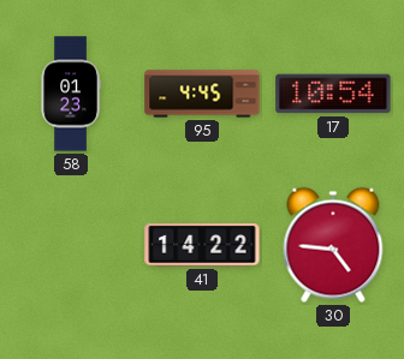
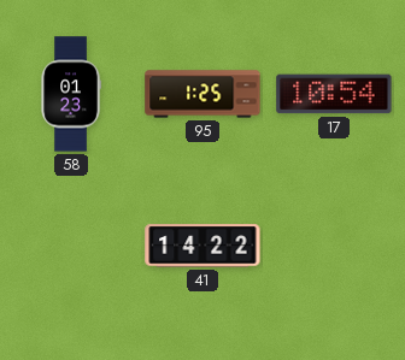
95: 4:45 -> 1:25
30: 4:46 -> none
